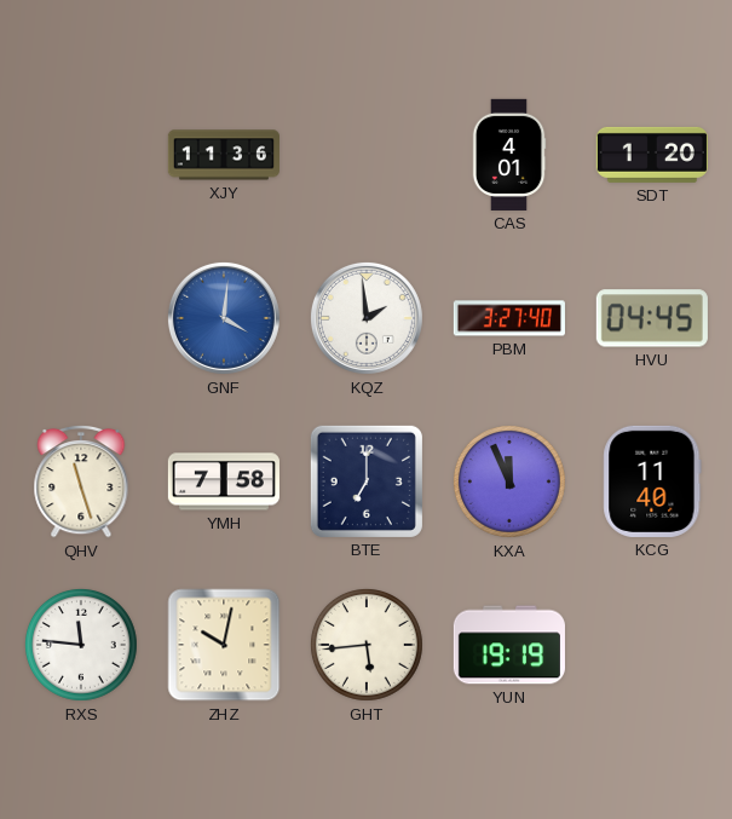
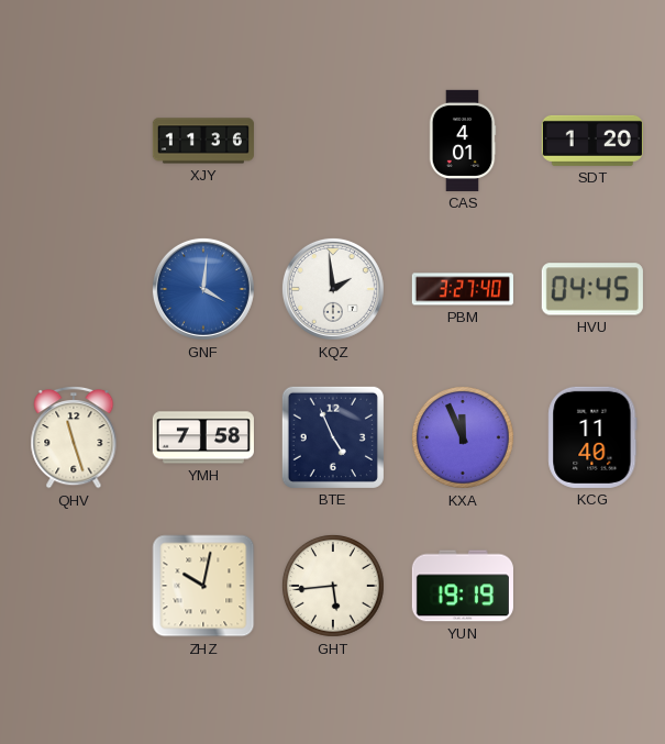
BTE: 7:00 -> 4:56
RXS: 11:46 -> none
